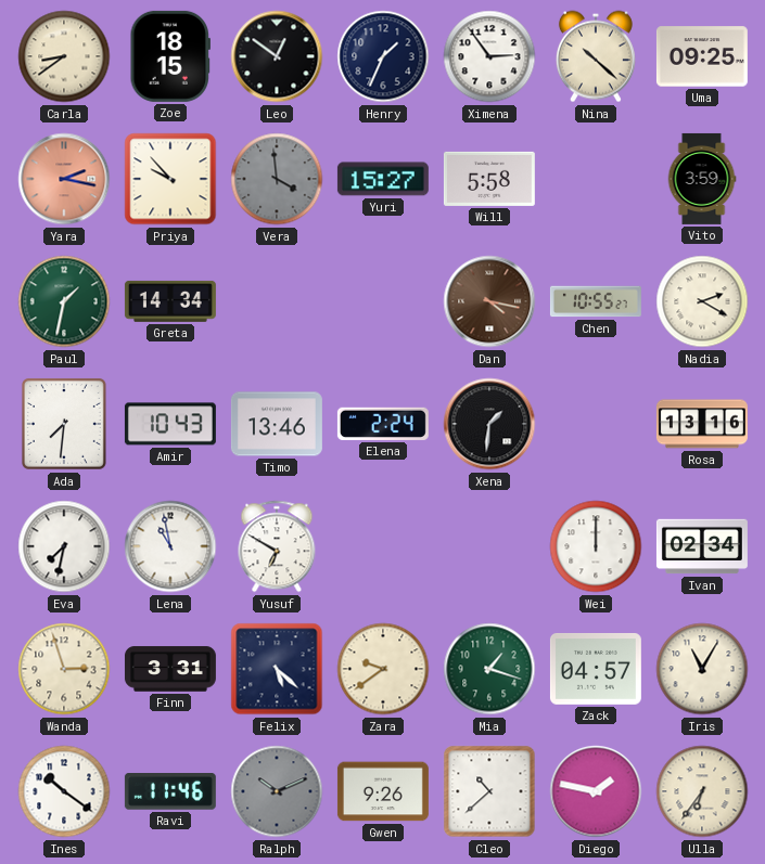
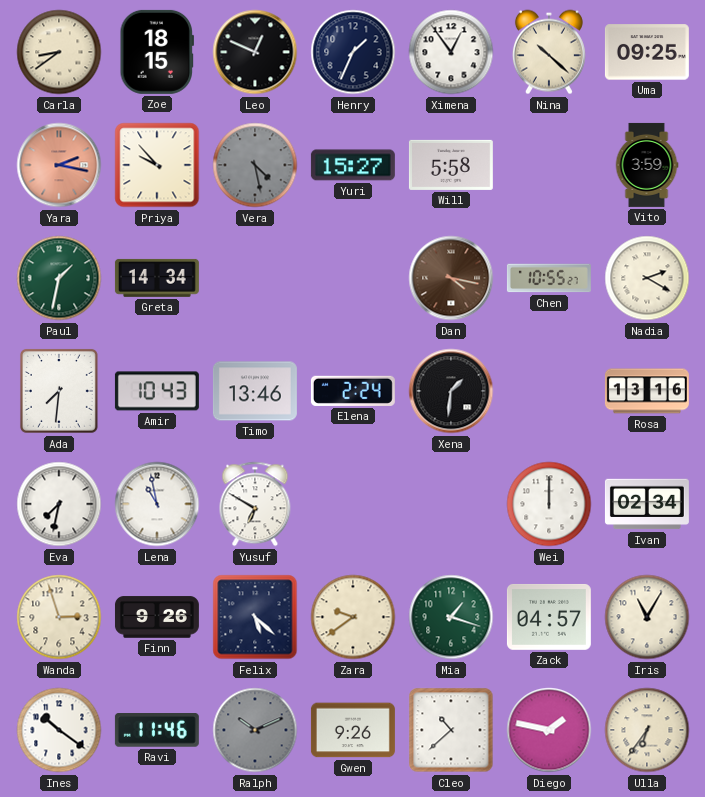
Leo: 12:51 -> 12:49
Ximena: 2:54 -> 12:54
Vera: 3:59 -> 4:28
Finn: 3:31 -> 9:26
